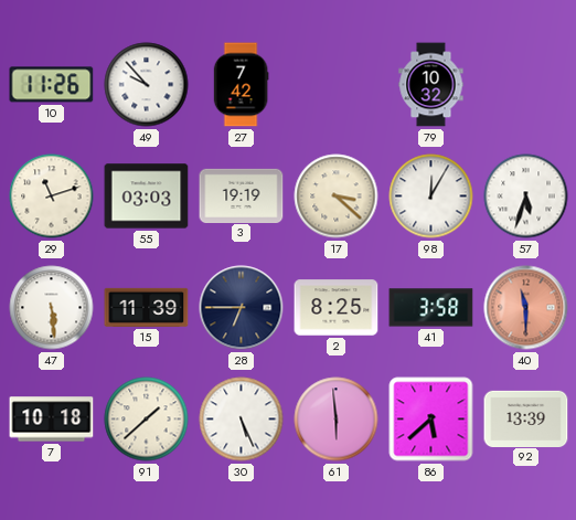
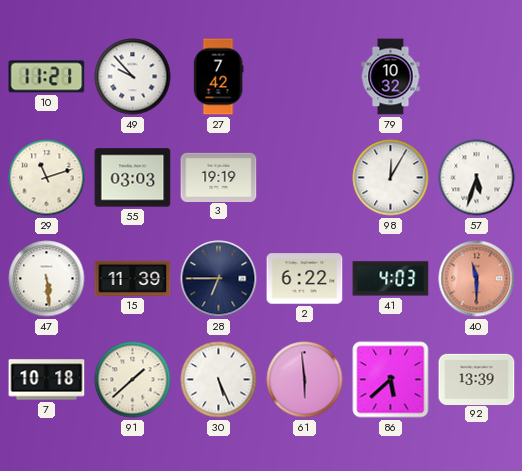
10: 11:26 -> 11:21
17: 3:22 -> none
2: 8:25 -> 6:22
41: 3:58 -> 4:03
